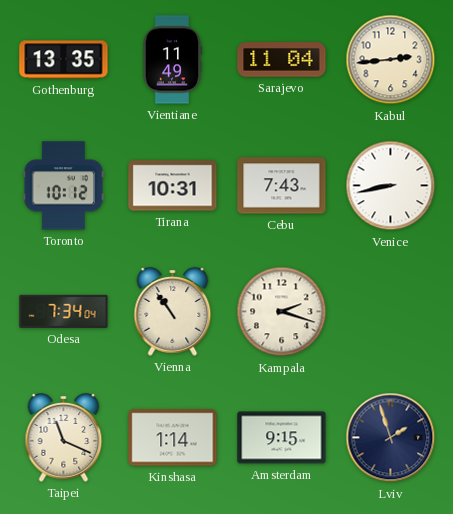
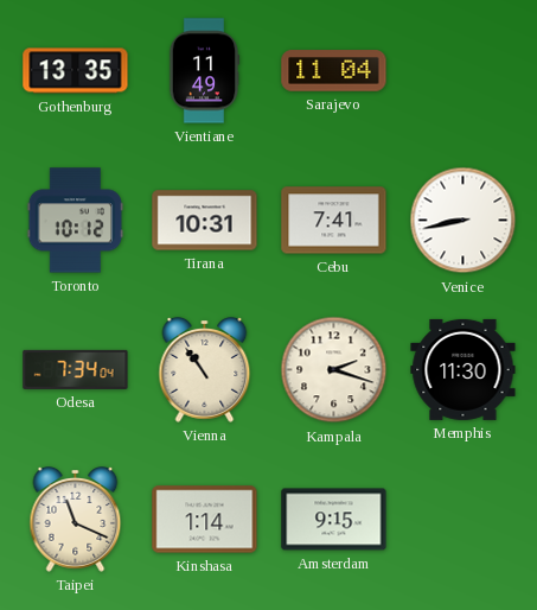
Kabul: 2:44 -> none
Cebu: 7:43 -> 7:41
Memphis: none -> 11:30
Lviv: 1:57 -> none
